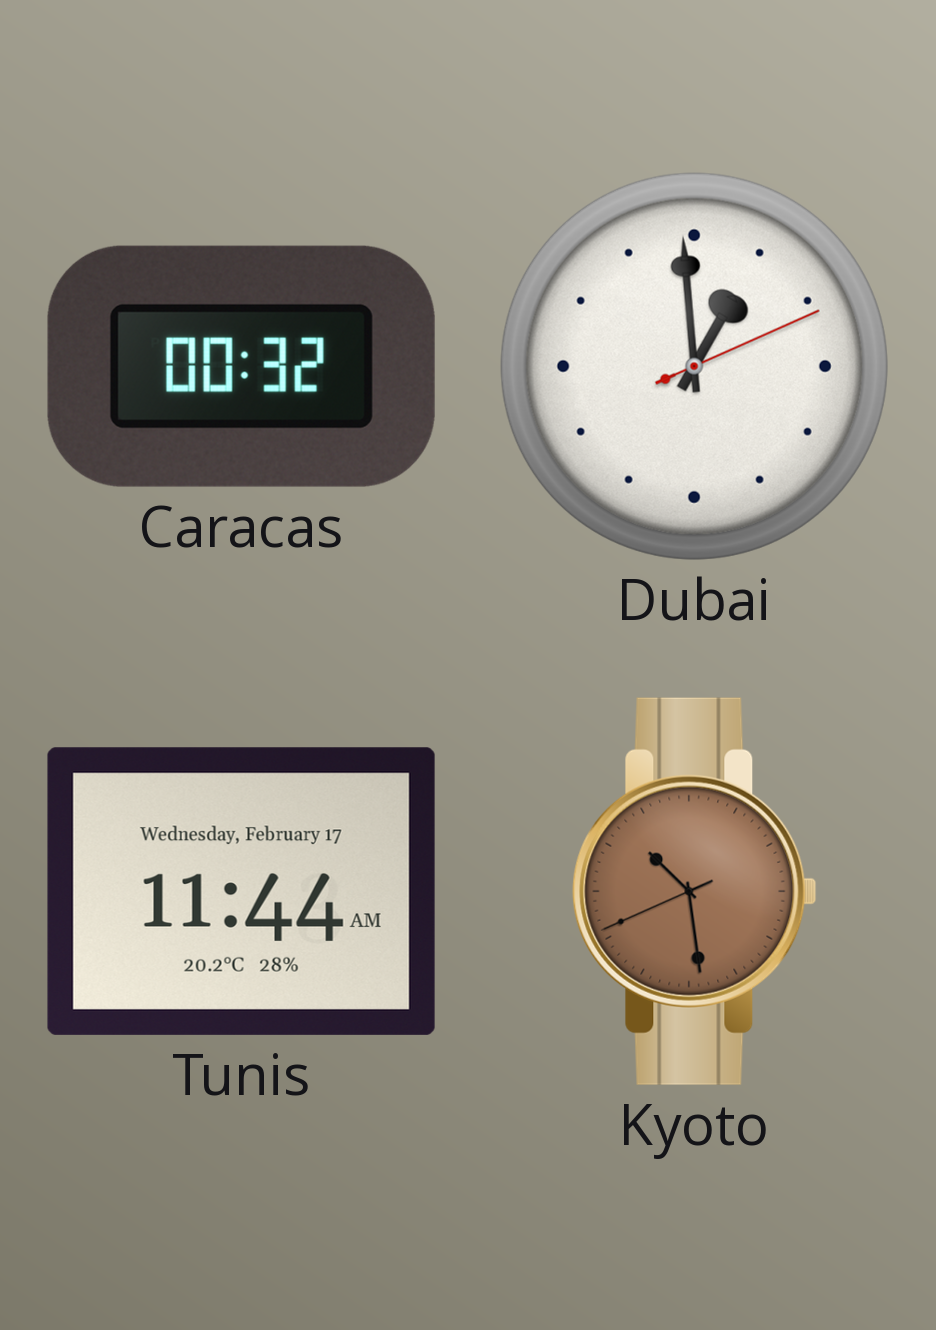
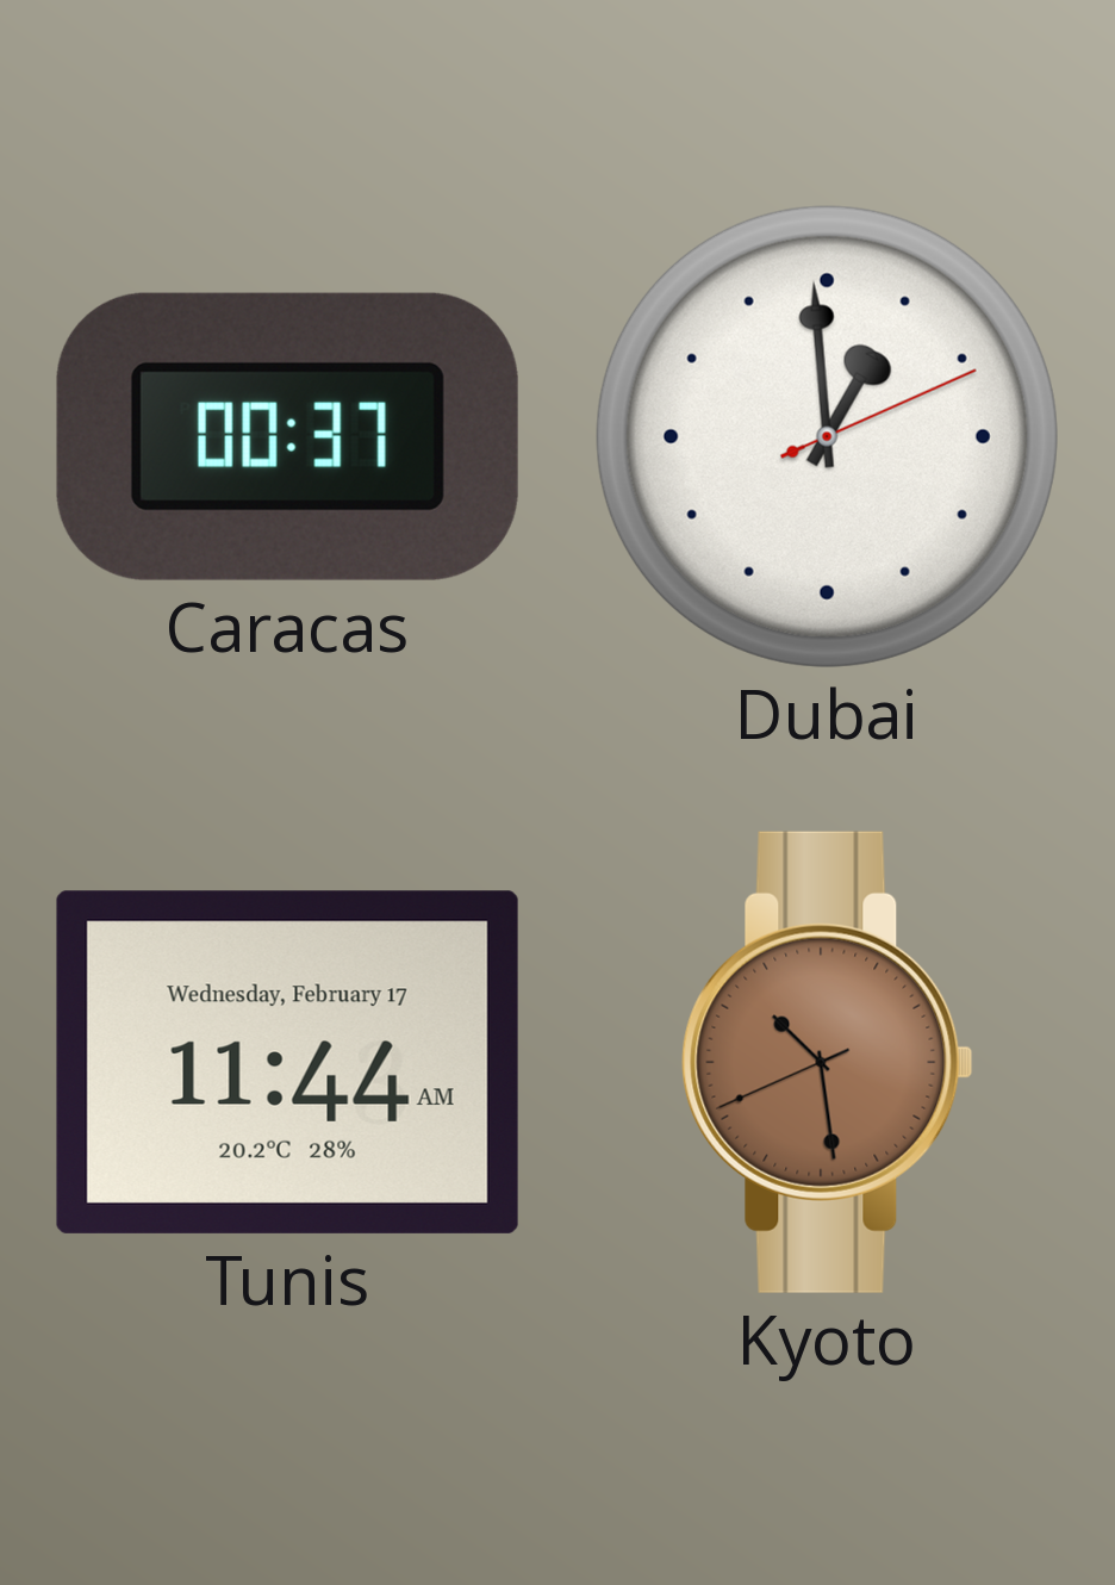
Caracas: 00:32 -> 00:37
